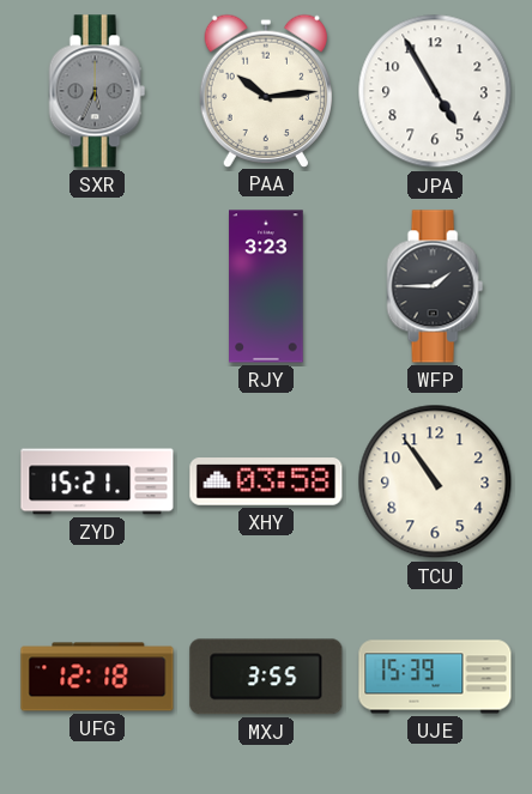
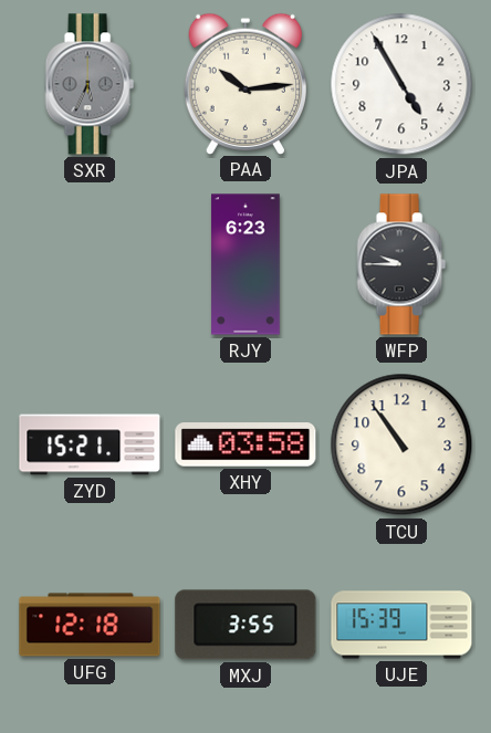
RJY: 3:23 -> 6:23
WFP: 1:45 -> 9:45
